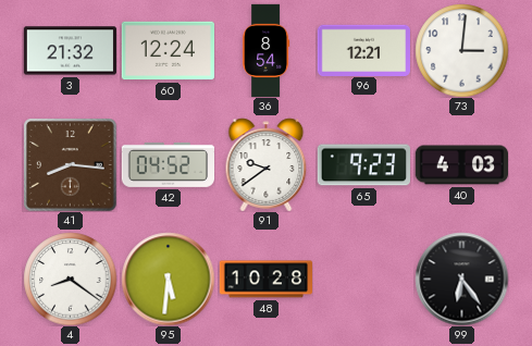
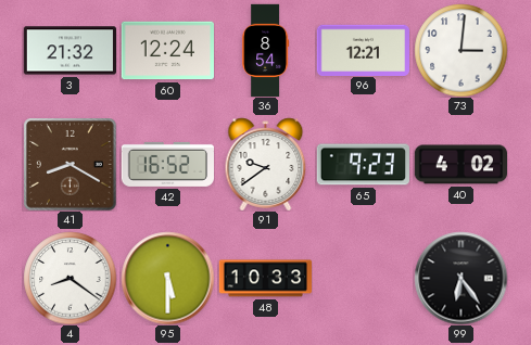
41: 8:16 -> 8:20
42: 04:52 -> 16:52
40: 4:03 -> 4:02
95: 5:31 -> 5:30
48: 10:28 -> 10:33
